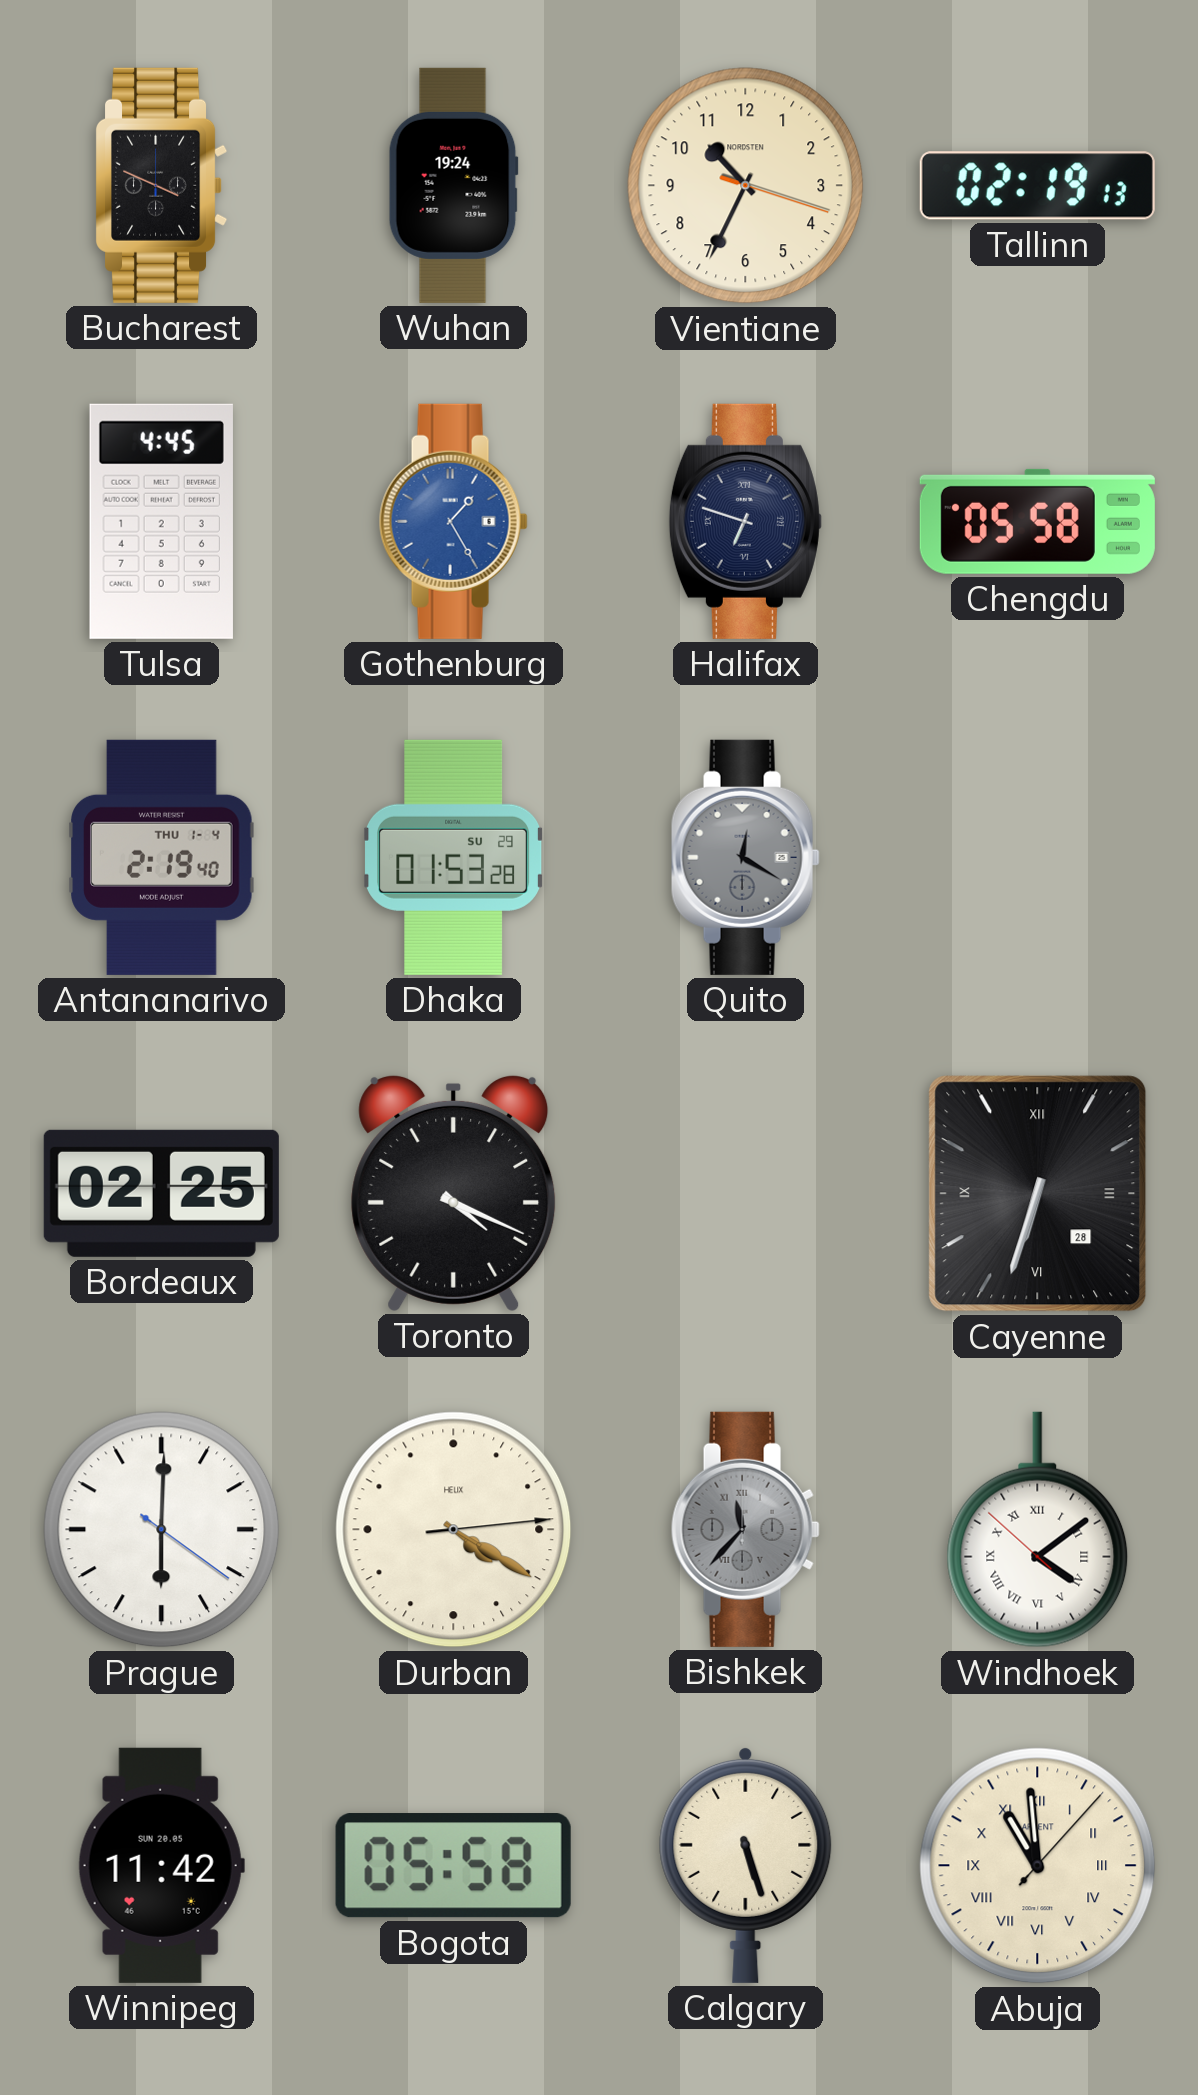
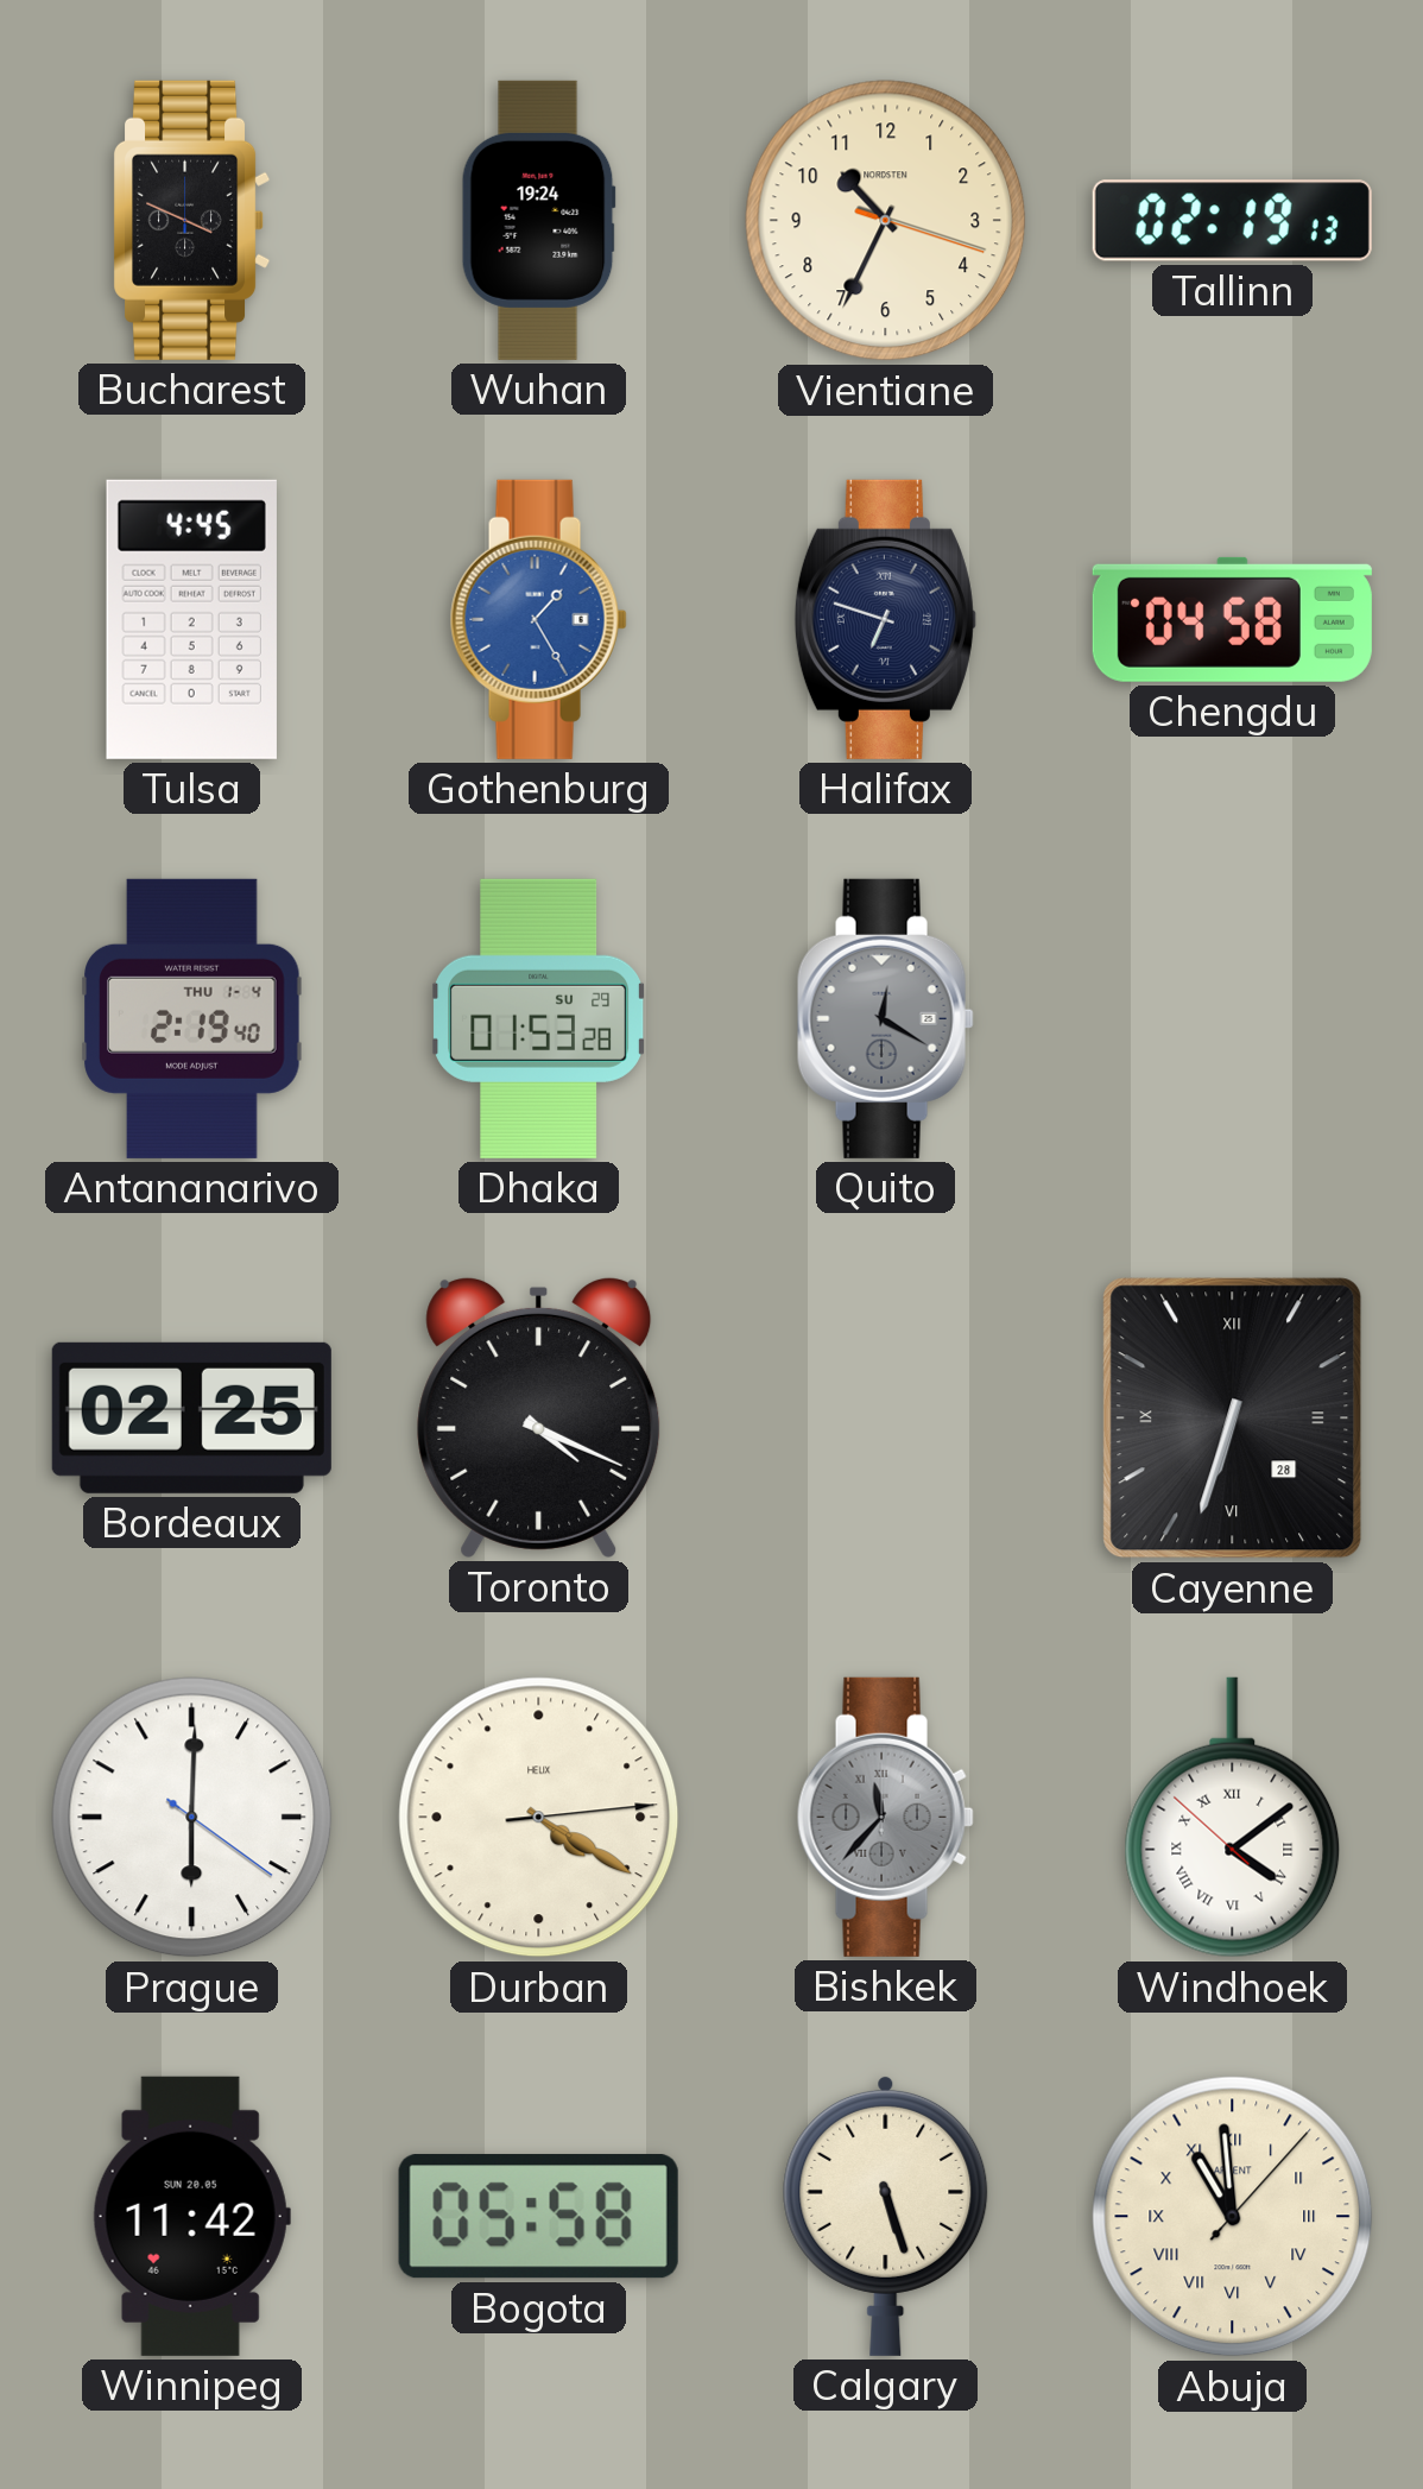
Chengdu: 05:58 -> 04:58
